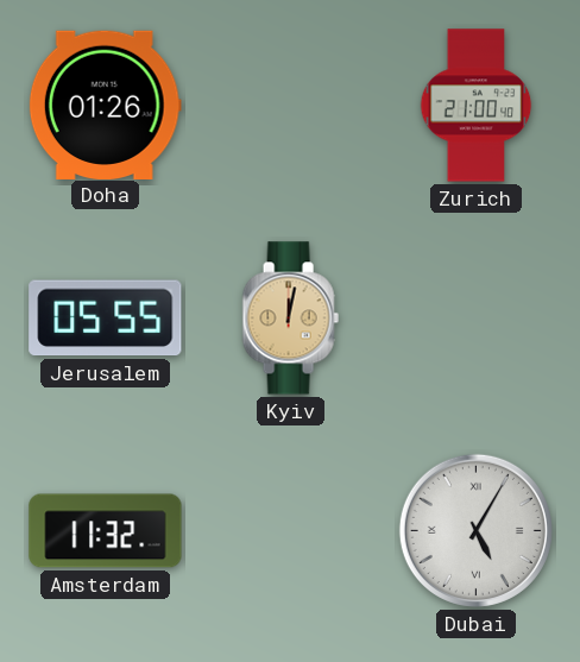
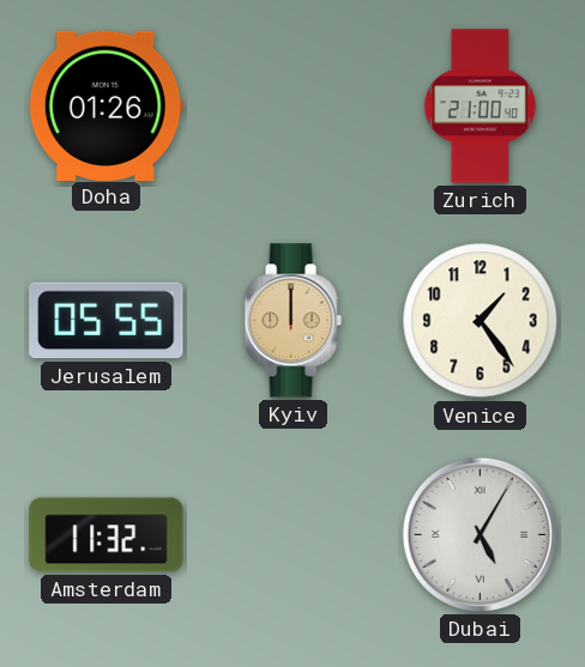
Kyiv: 12:02 -> 12:00
Venice: none -> 1:24
